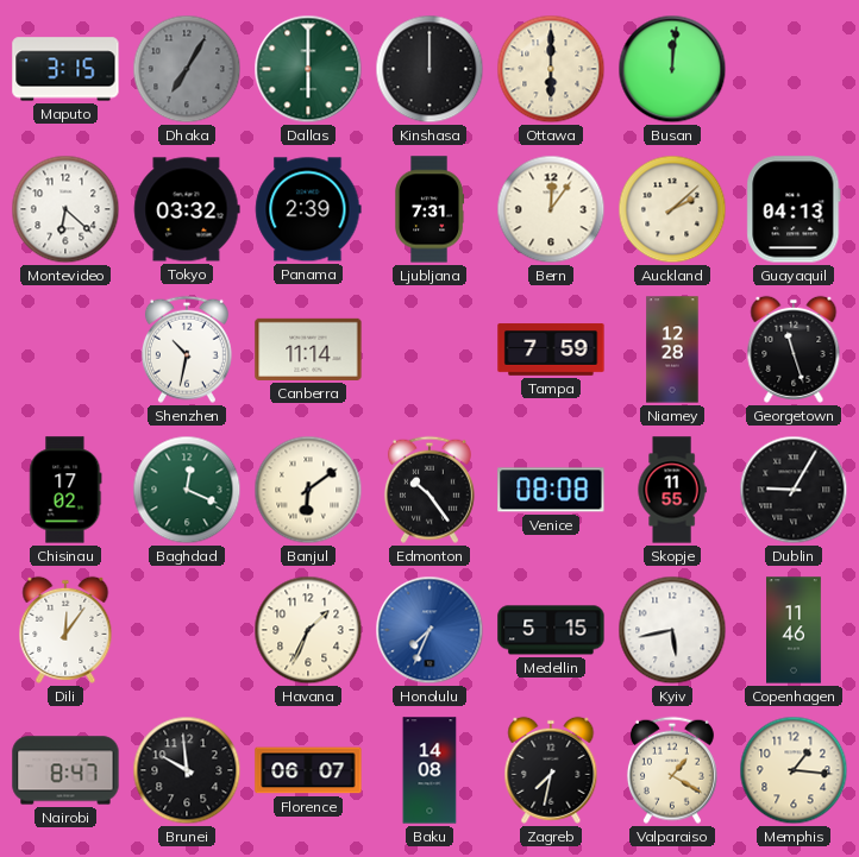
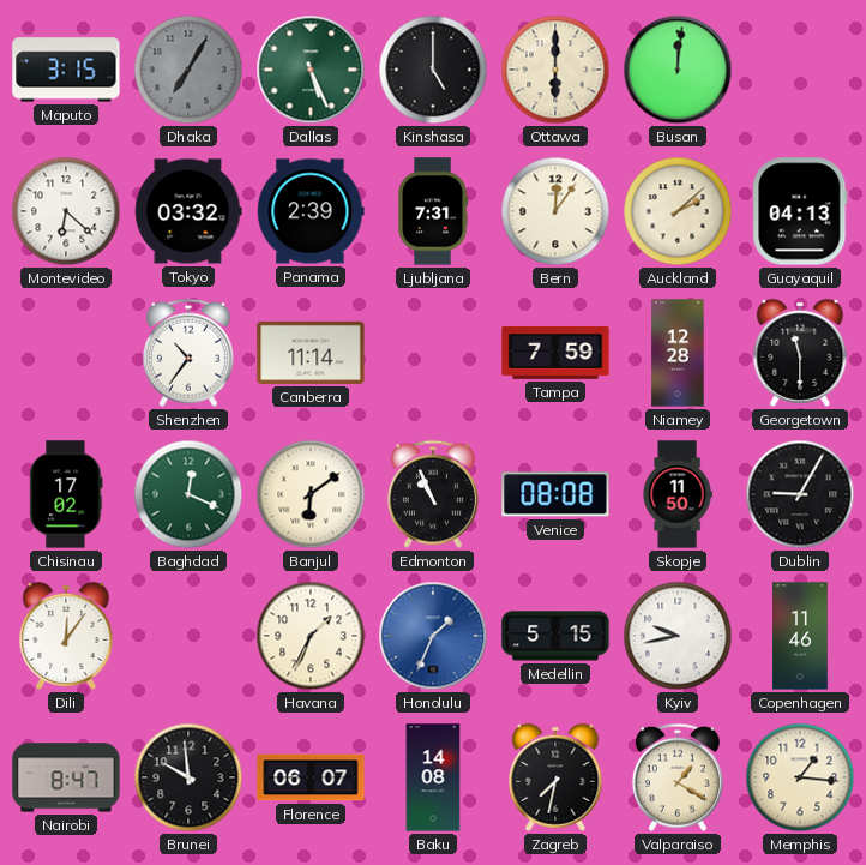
Dallas: 6:00 -> 5:26
Kinshasa: 12:00 -> 5:00
Shenzhen: 10:32 -> 10:36
Georgetown: 11:27 -> 11:30
Edmonton: 10:24 -> 10:56
Skopje: 11:55 -> 11:50
Honolulu: 7:34 -> 1:34
Kyiv: 5:43 -> 9:43
